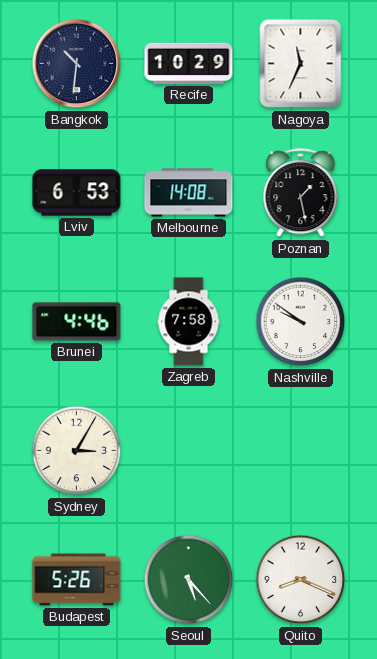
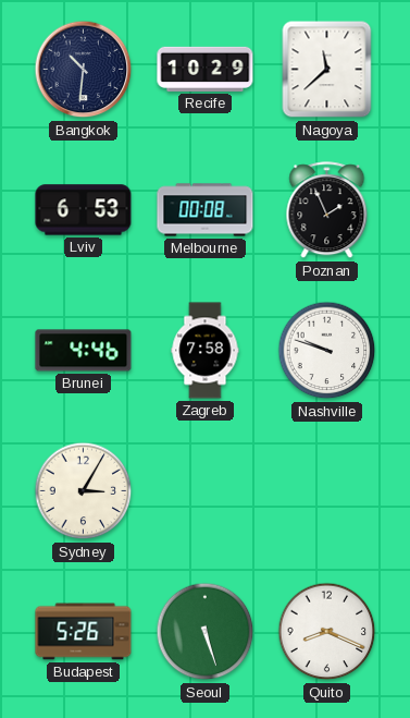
Nagoya: 11:34 -> 11:38
Melbourne: 14:08 -> 00:08
Poznan: 1:28 -> 1:56
Nashville: 9:51 -> 9:48
Seoul: 5:23 -> 5:27
